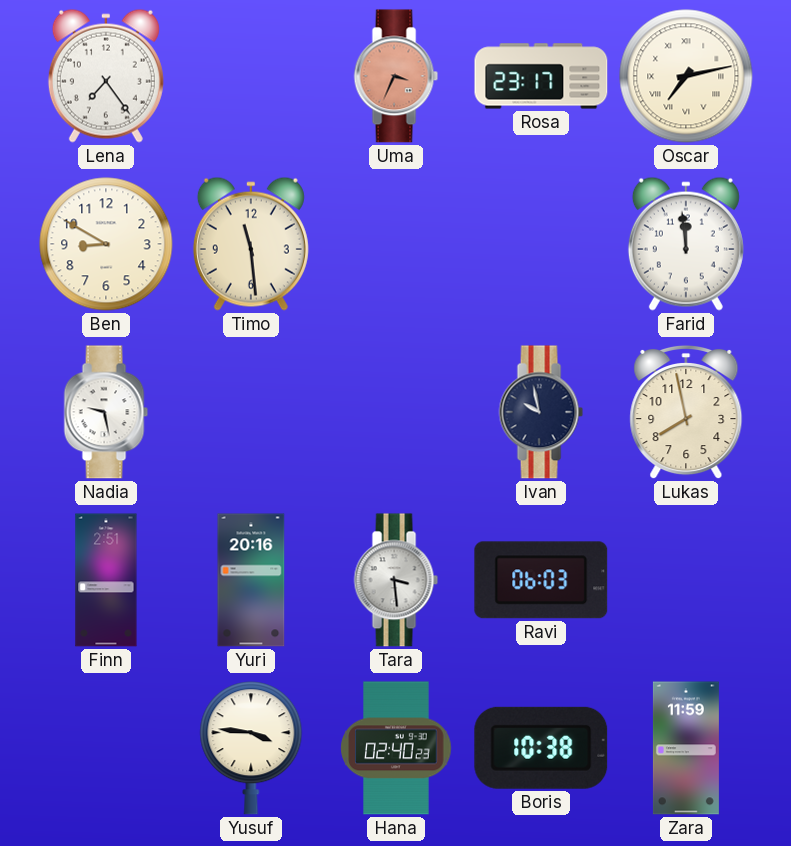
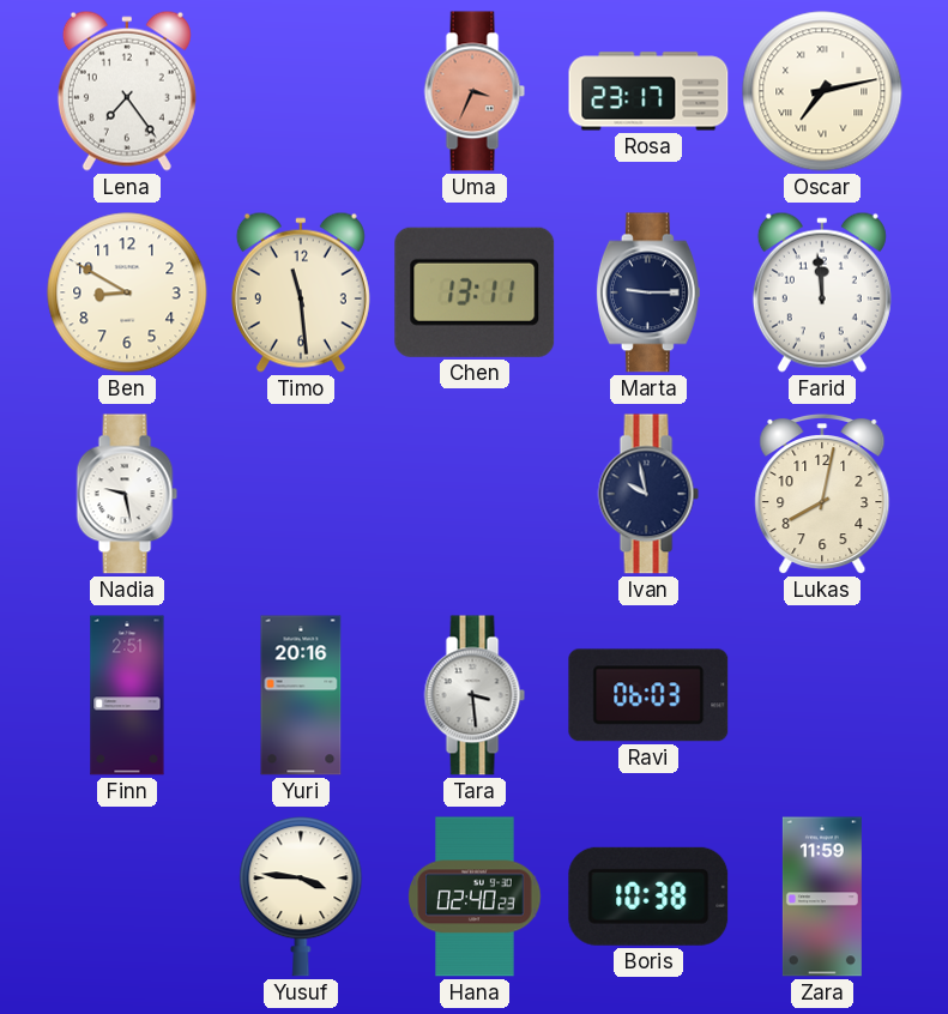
Chen: none -> 13:11
Marta: none -> 9:15
Lukas: 7:58 -> 8:02
